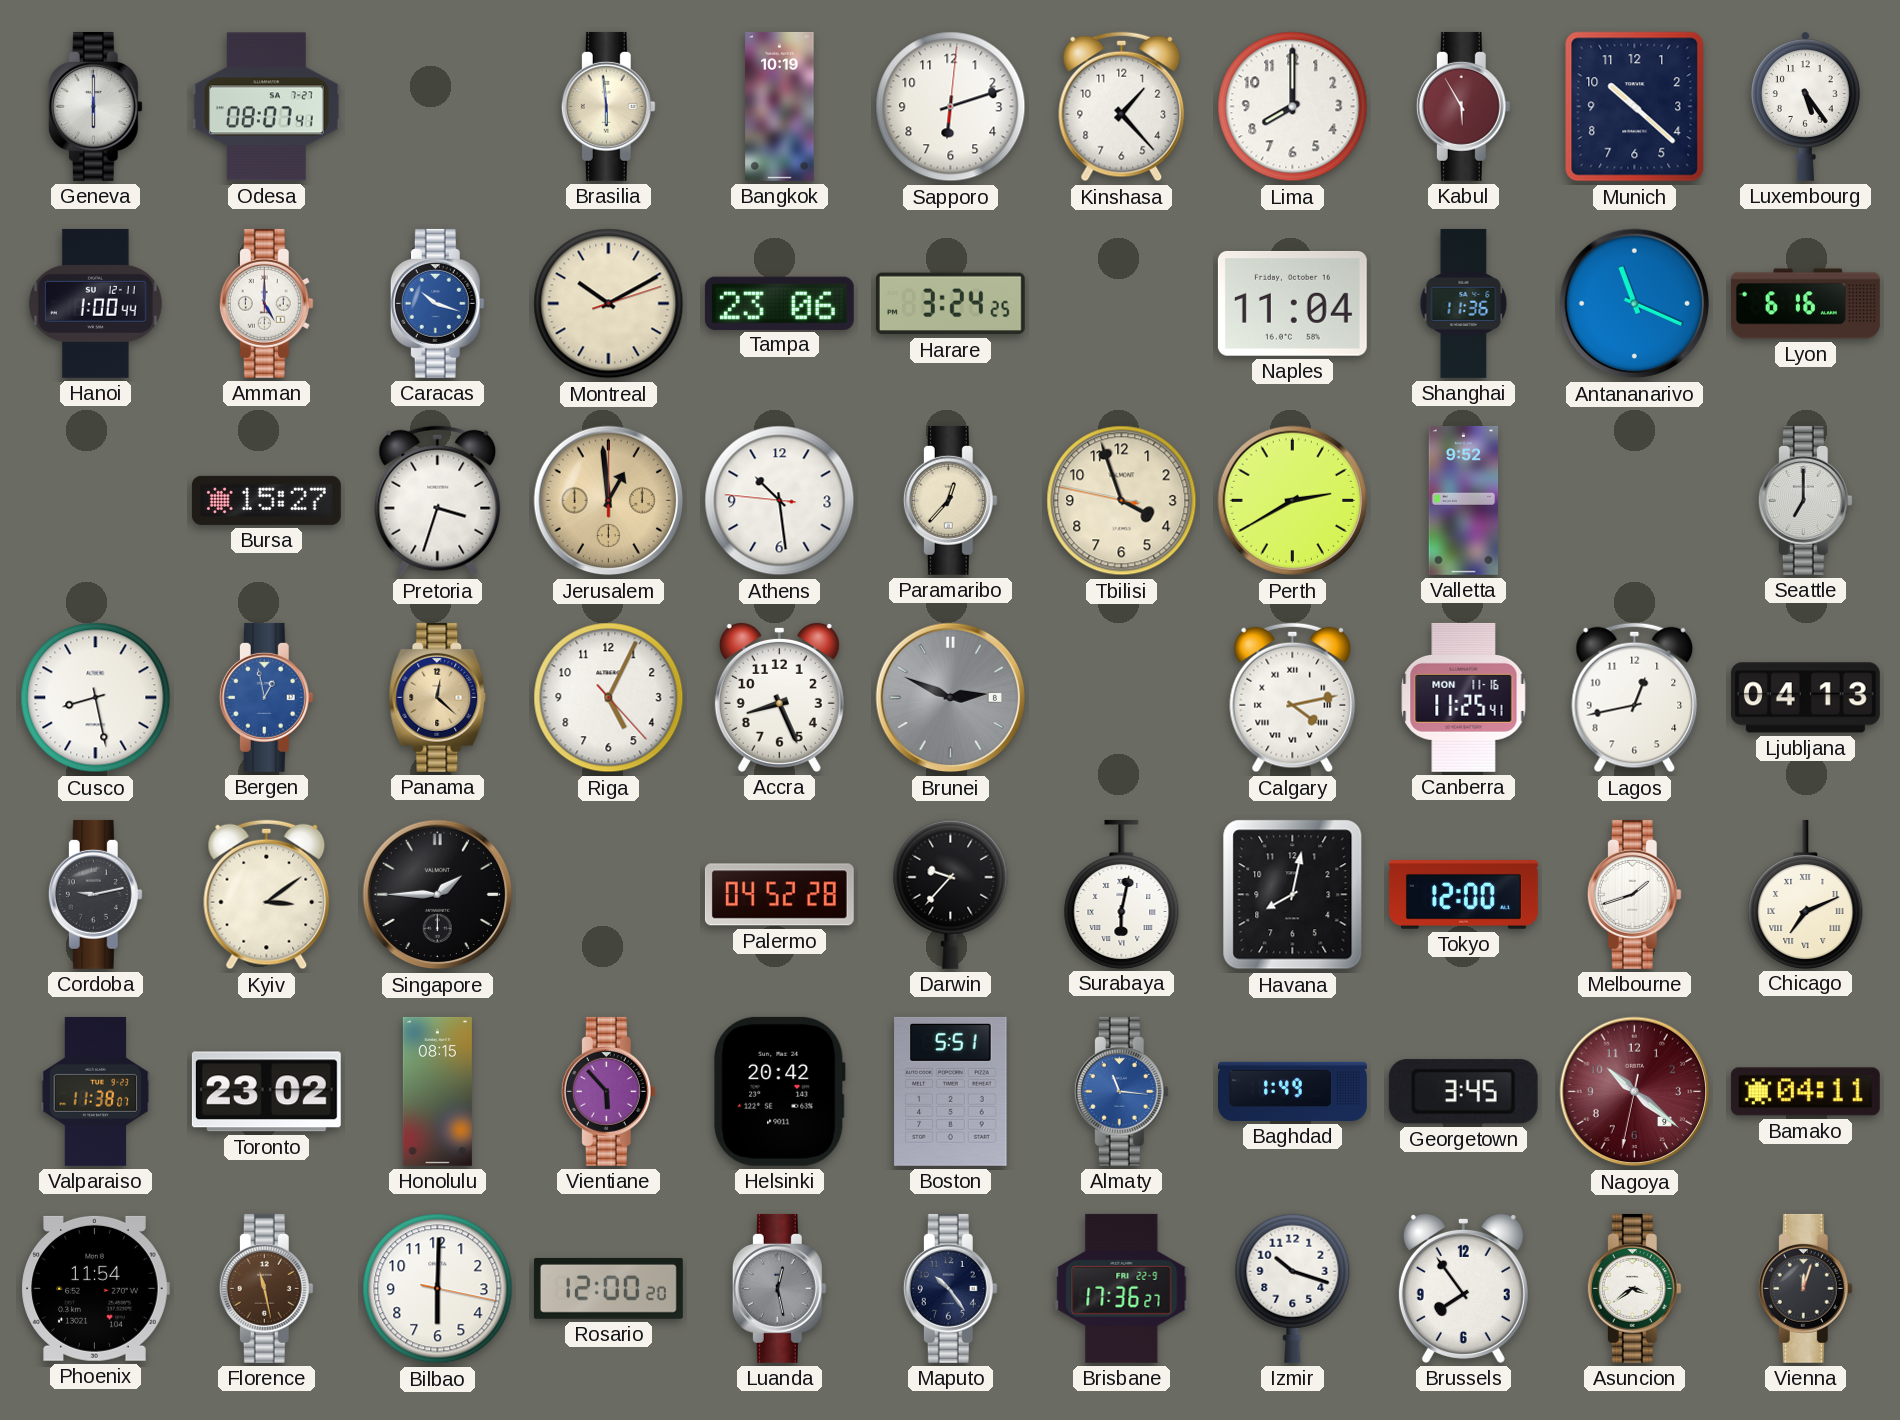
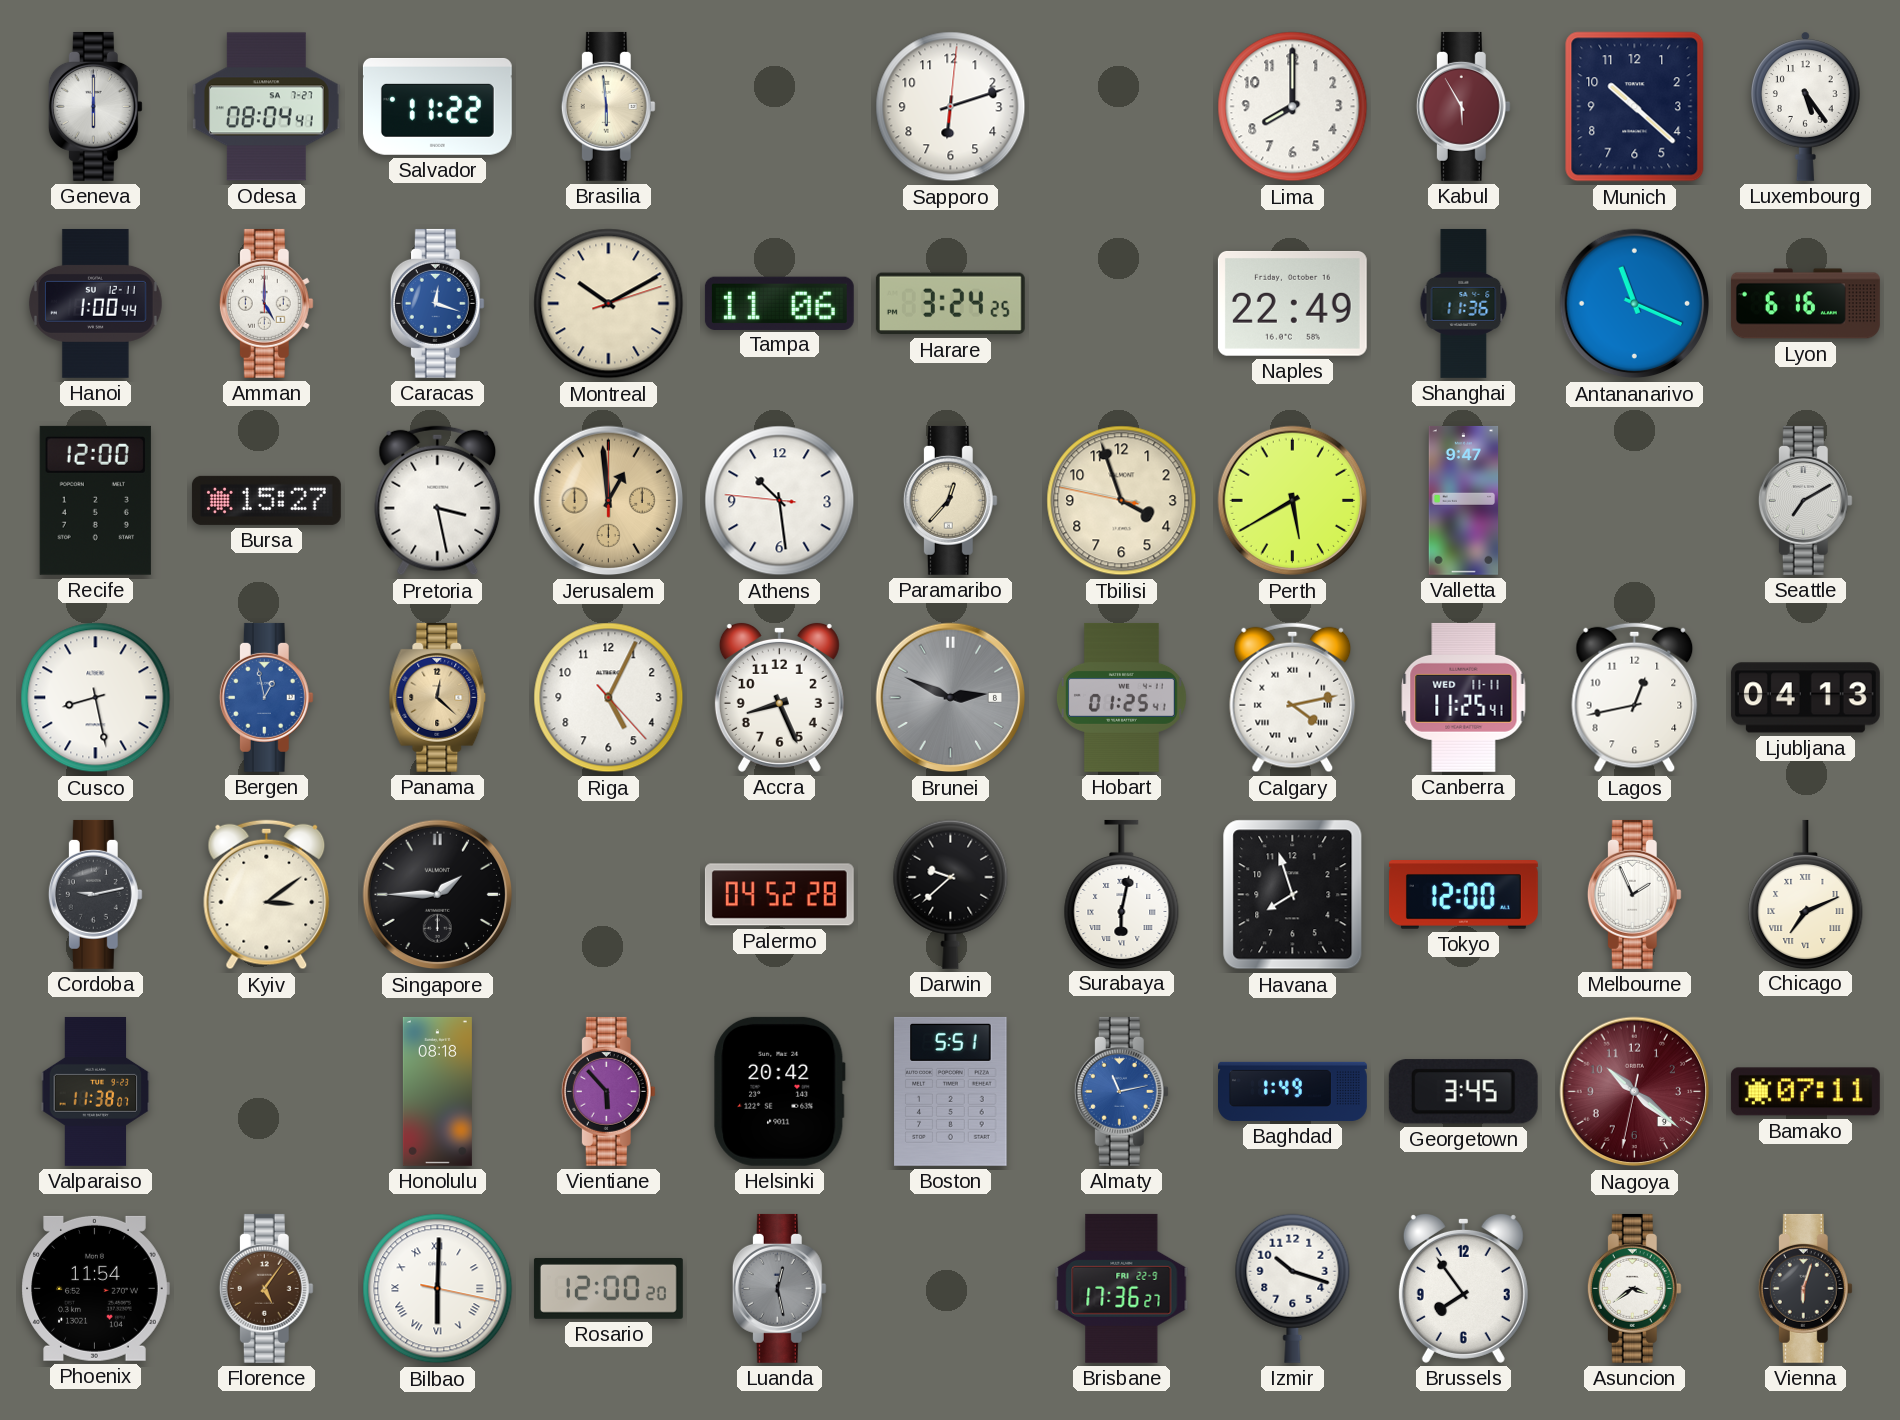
Odesa: 08:07 -> 08:04
Salvador: none -> 11:22
Bangkok: 10:19 -> none
Kinshasa: 1:23 -> none
Caracas: 10:18 -> 12:18
Tampa: 23:06 -> 11:06
Naples: 11:04 -> 22:49
Recife: none -> 12:00
Pretoria: 3:33 -> 3:28
Perth: 2:40 -> 5:40
Valletta: 9:52 -> 9:47
Seattle: 7:00 -> 7:10
Hobart: none -> 01:25
Canberra date: MON 11-16 -> WED 11-11
Darwin: 9:37 -> 9:38
Havana: 8:02 -> 7:57
Melbourne: 1:42 -> 1:56
Toronto: 23:02 -> none
Honolulu: 08:15 -> 08:18
Almaty: 11:16 -> 11:13
Bamako: 04:11 -> 07:11
Florence: 11:28 -> 5:06
Bilbao numerals: Arabic -> Roman
Maputo: 10:24 -> none
Vienna: 12:03 -> 6:03
